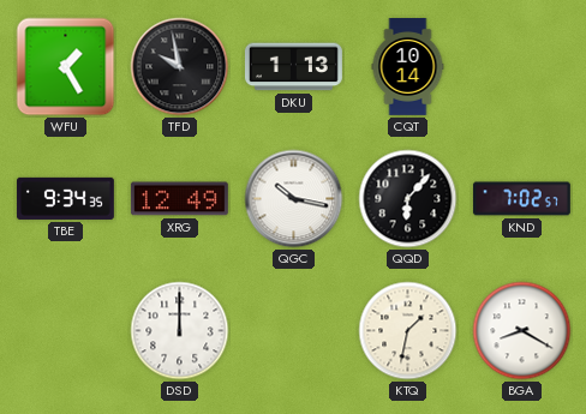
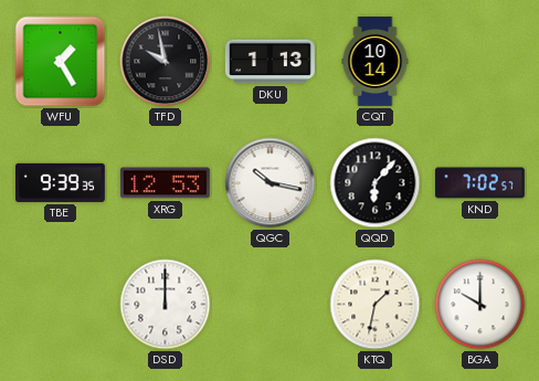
TBE: 9:34 -> 9:39
XRG: 12:49 -> 12:53
BGA: 8:20 -> 10:00
